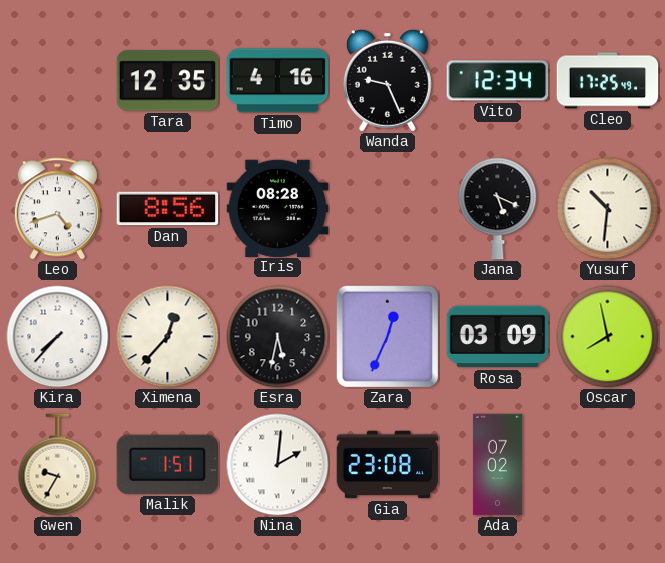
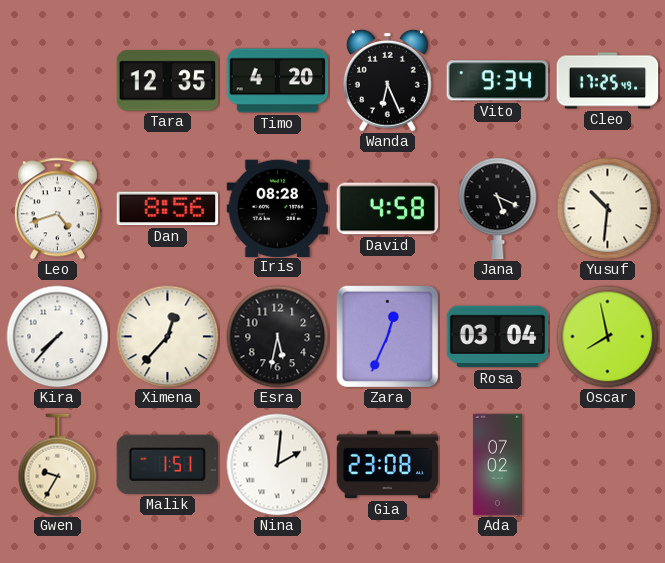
Timo: 4:16 -> 4:20
Wanda: 9:26 -> 6:26
Vito: 12:34 -> 9:34
David: none -> 4:58
Rosa: 03:09 -> 03:04
